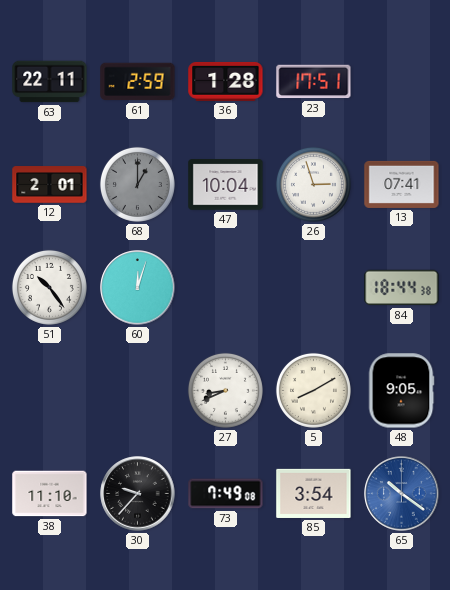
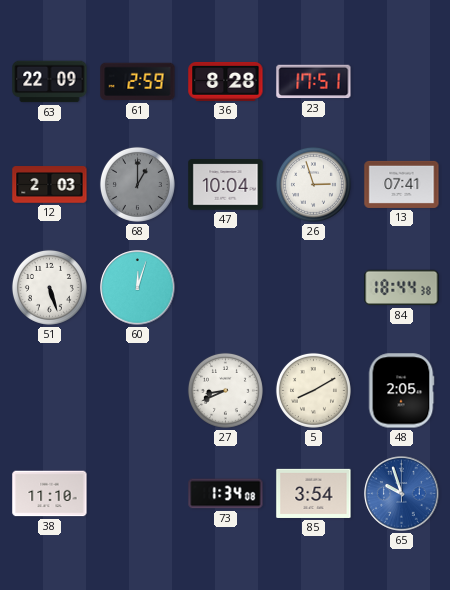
63: 22:11 -> 22:09
36: 1:28 -> 8:28
12: 2:01 -> 2:03
51: 10:24 -> 5:27
48: 9:05 -> 2:05
30: 9:37 -> none
73: 7:49 -> 1:34
65: 10:21 -> 9:57
